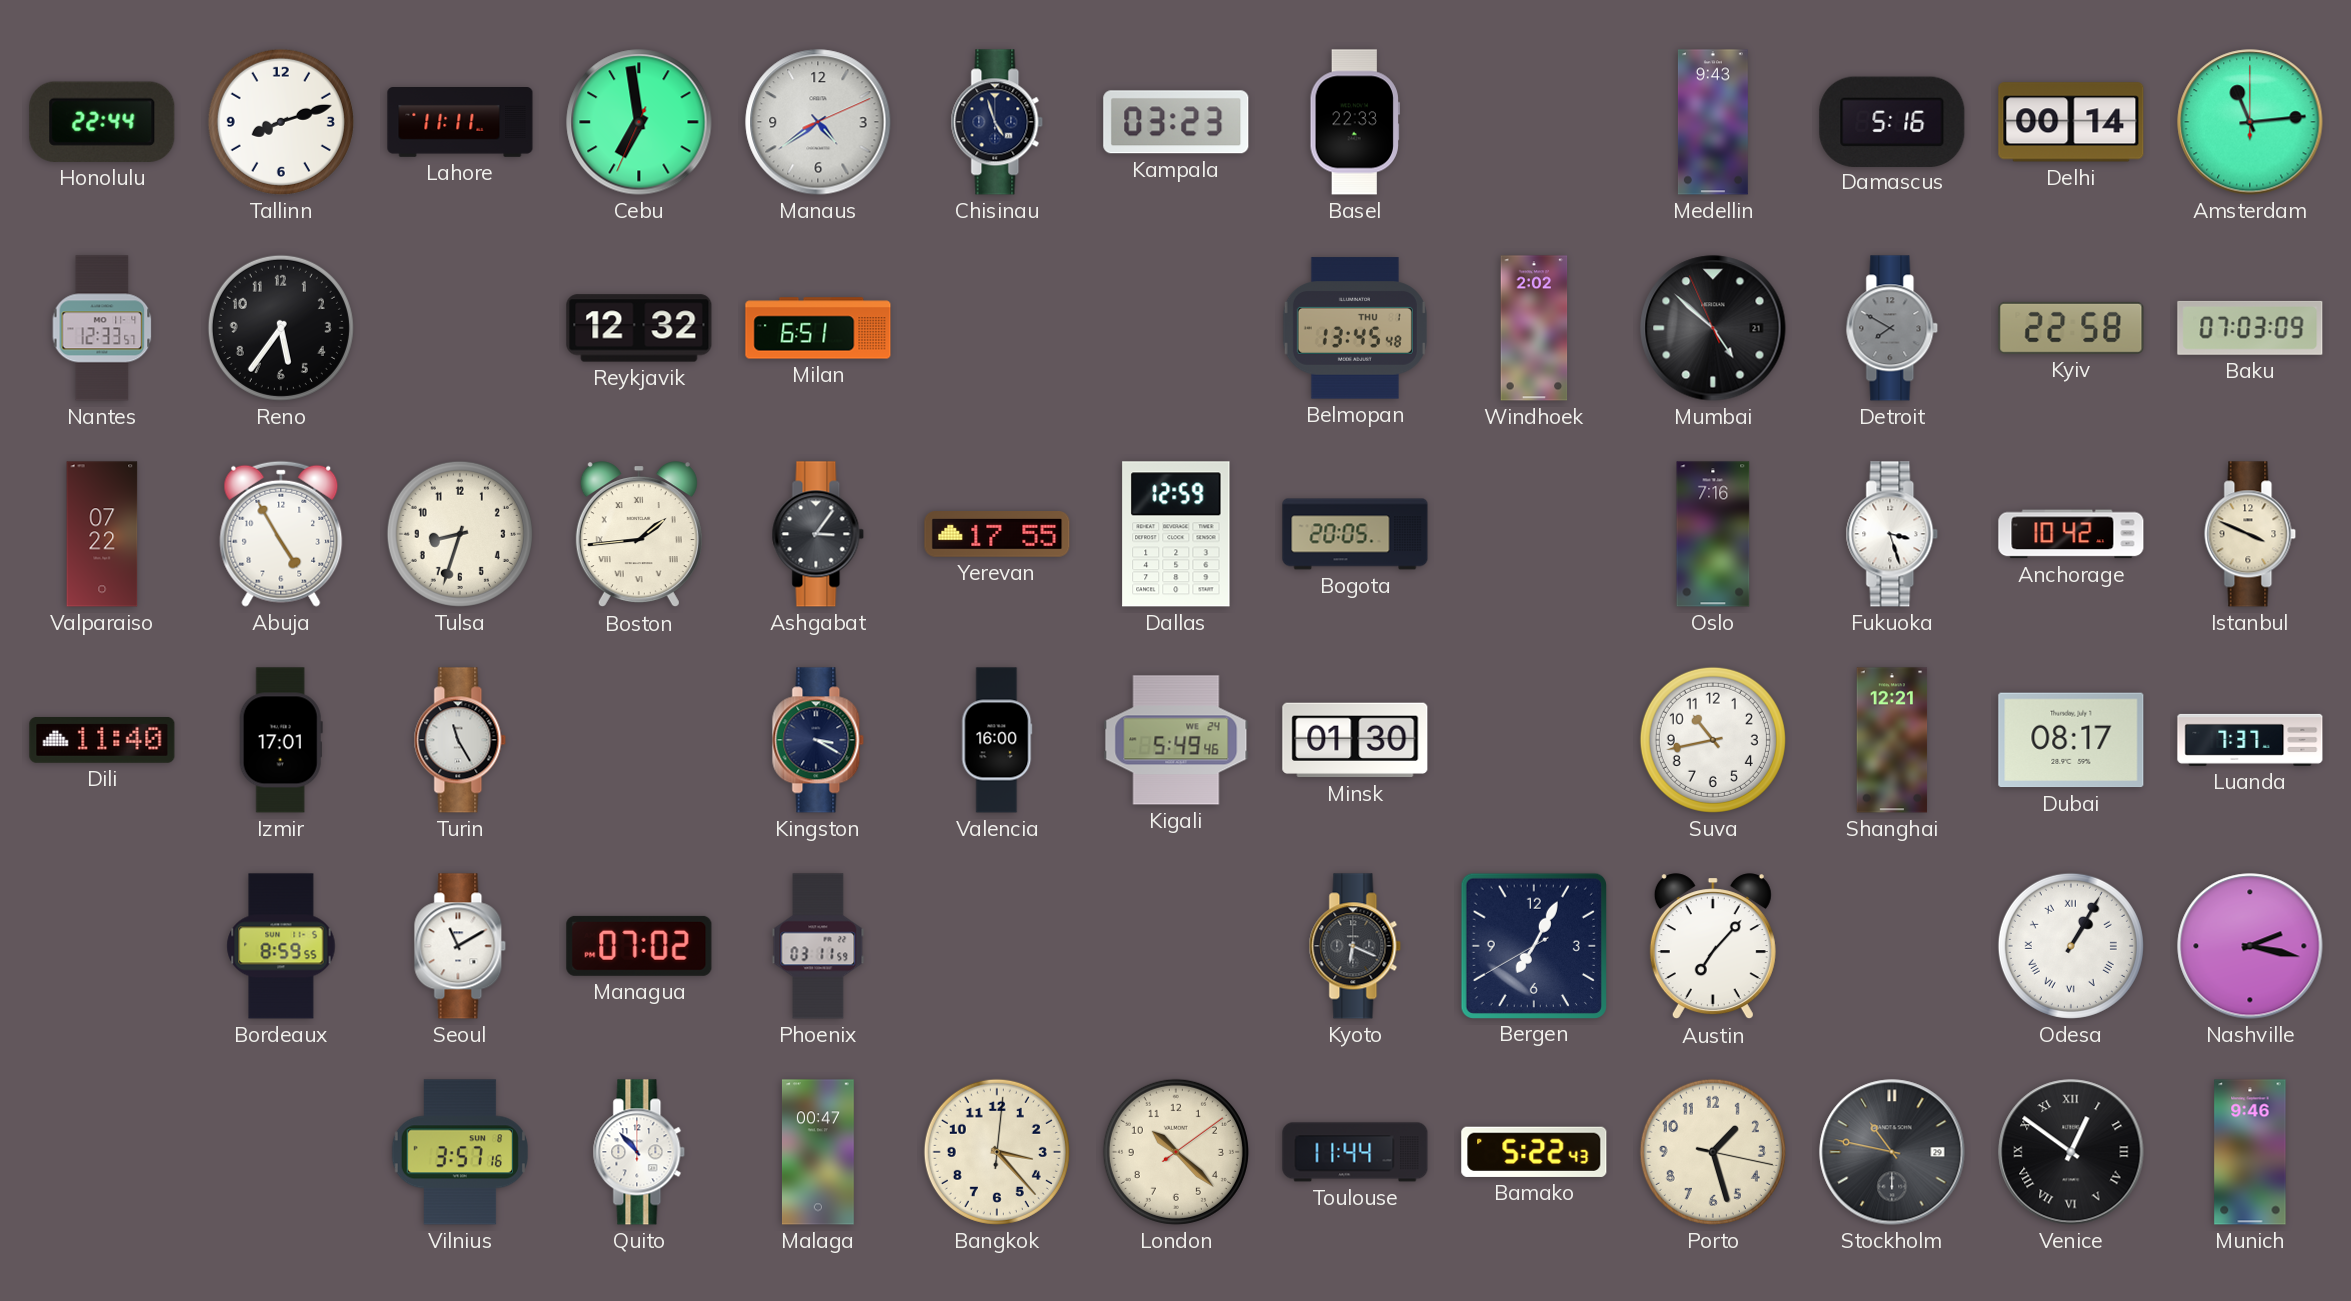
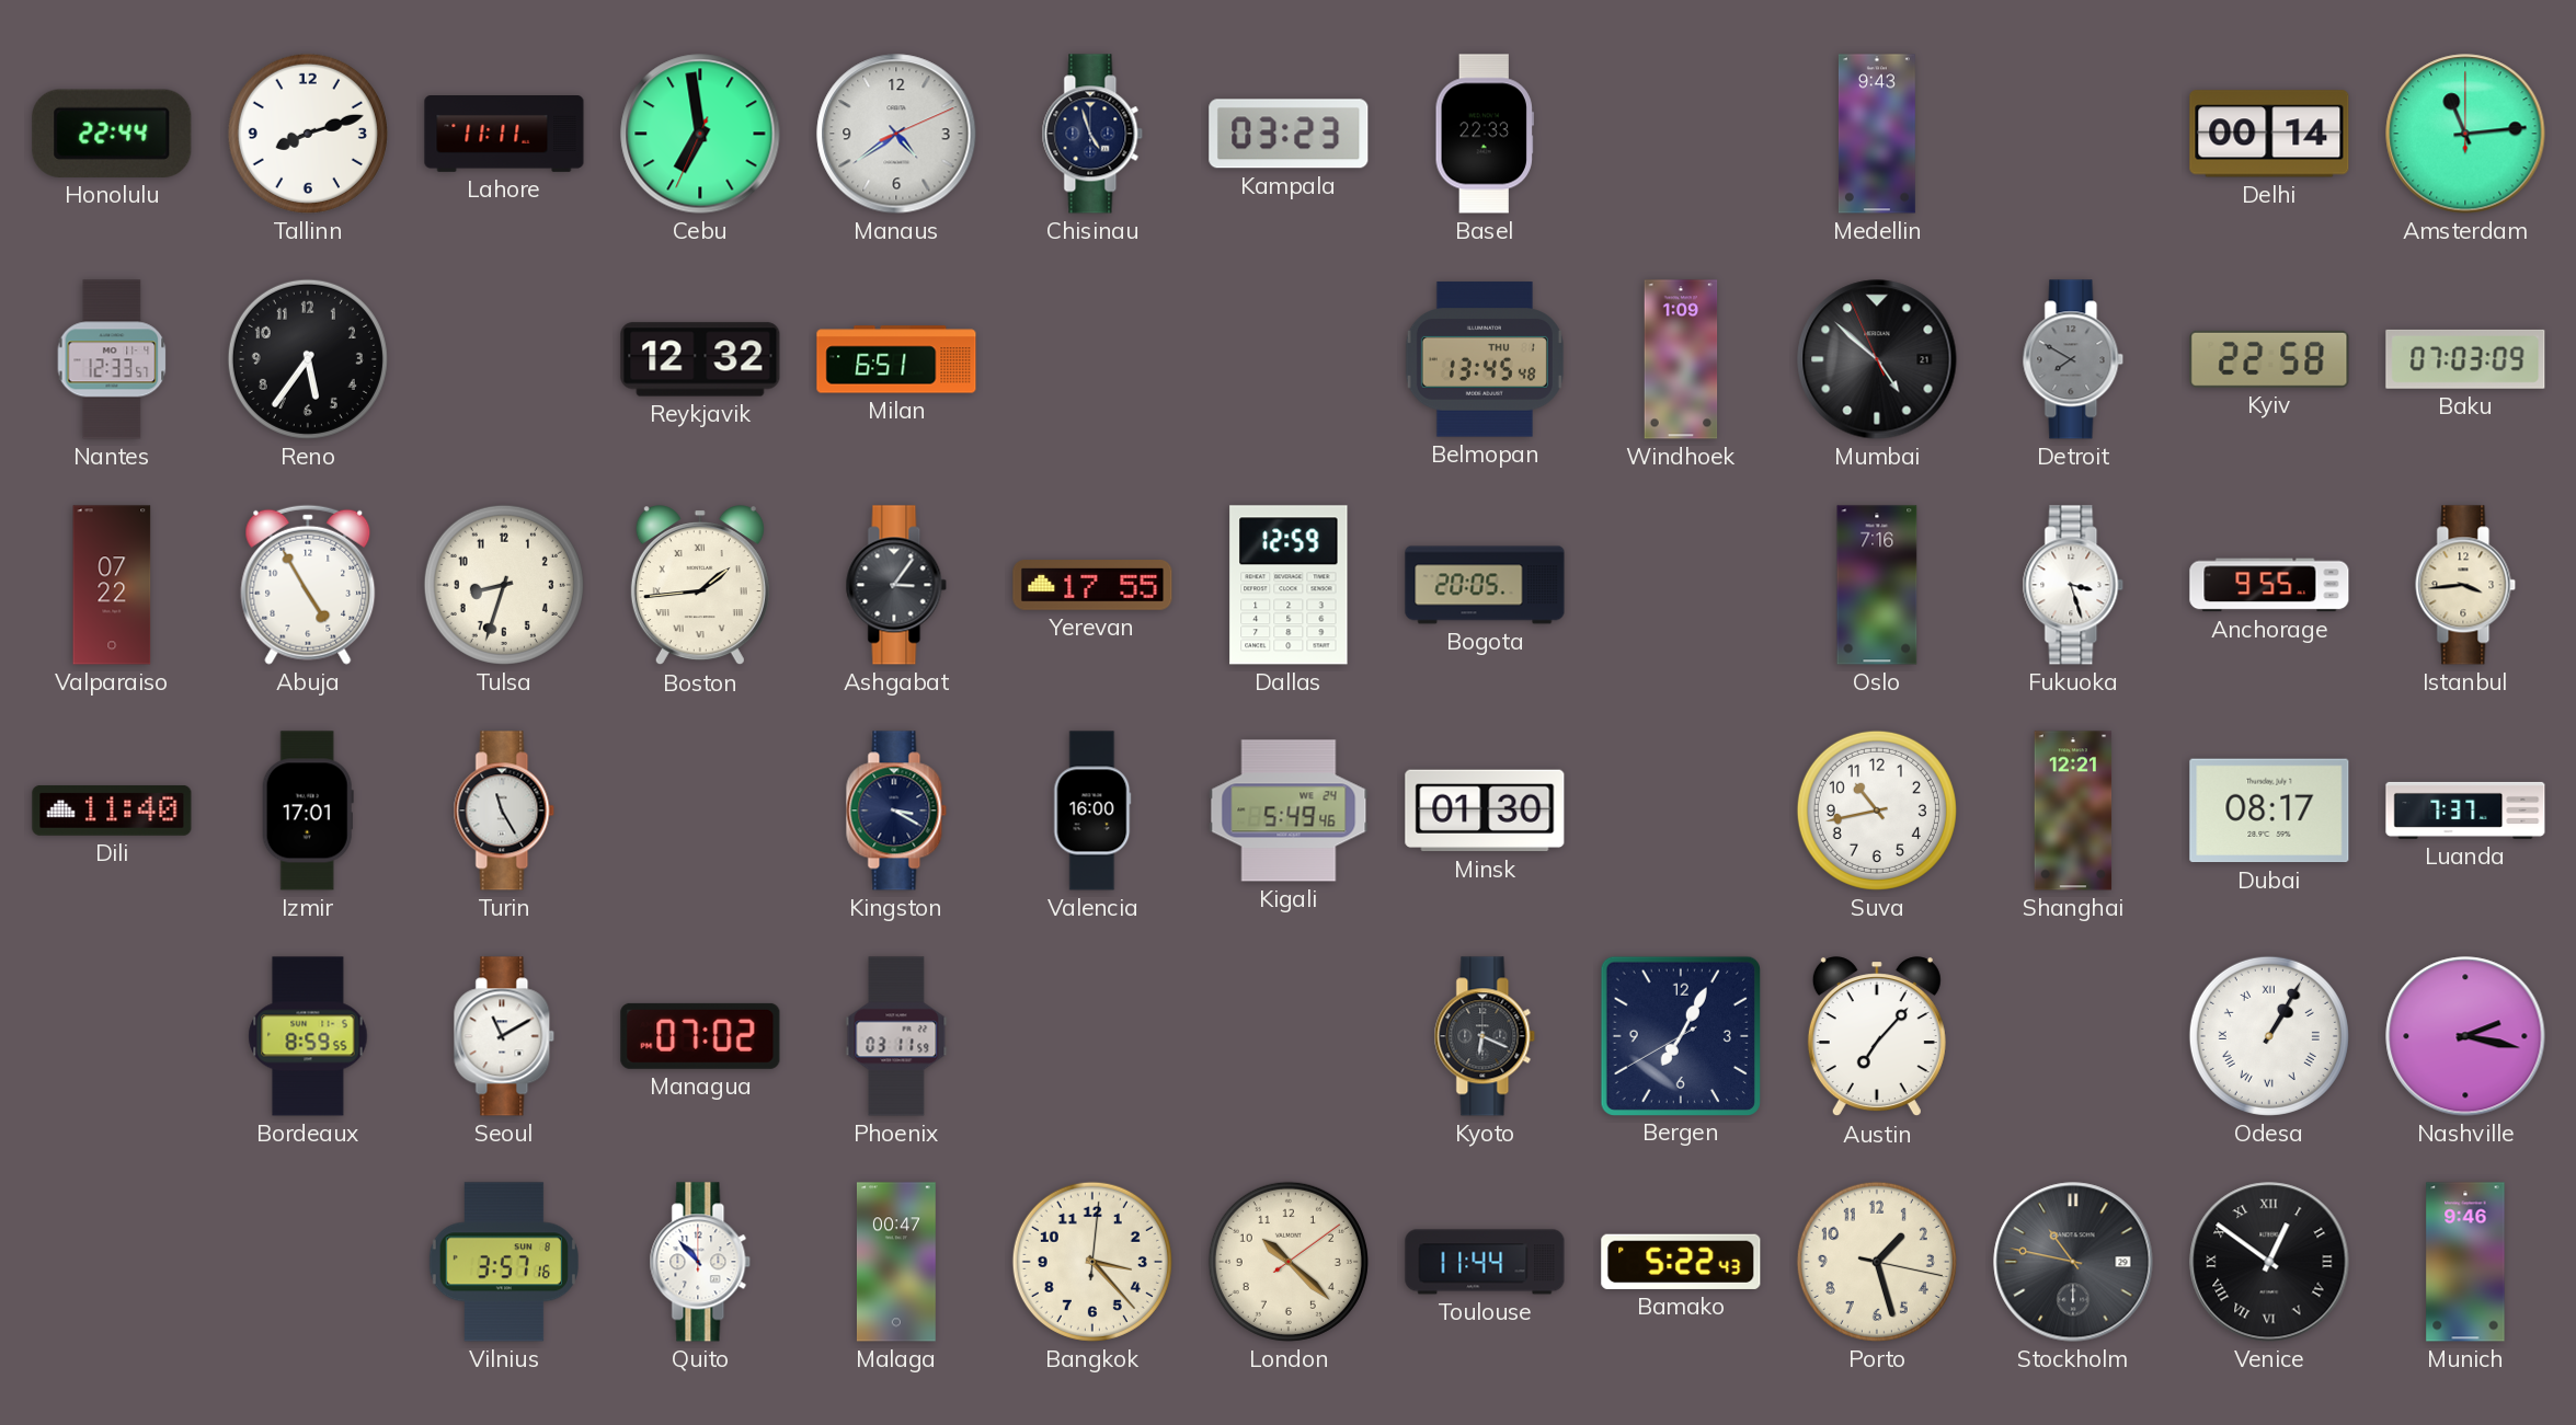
Damascus: 5:16 -> none
Windhoek: 2:02 -> 1:09
Anchorage: 10:42 -> 9:55
Istanbul: 3:49 -> 3:44
